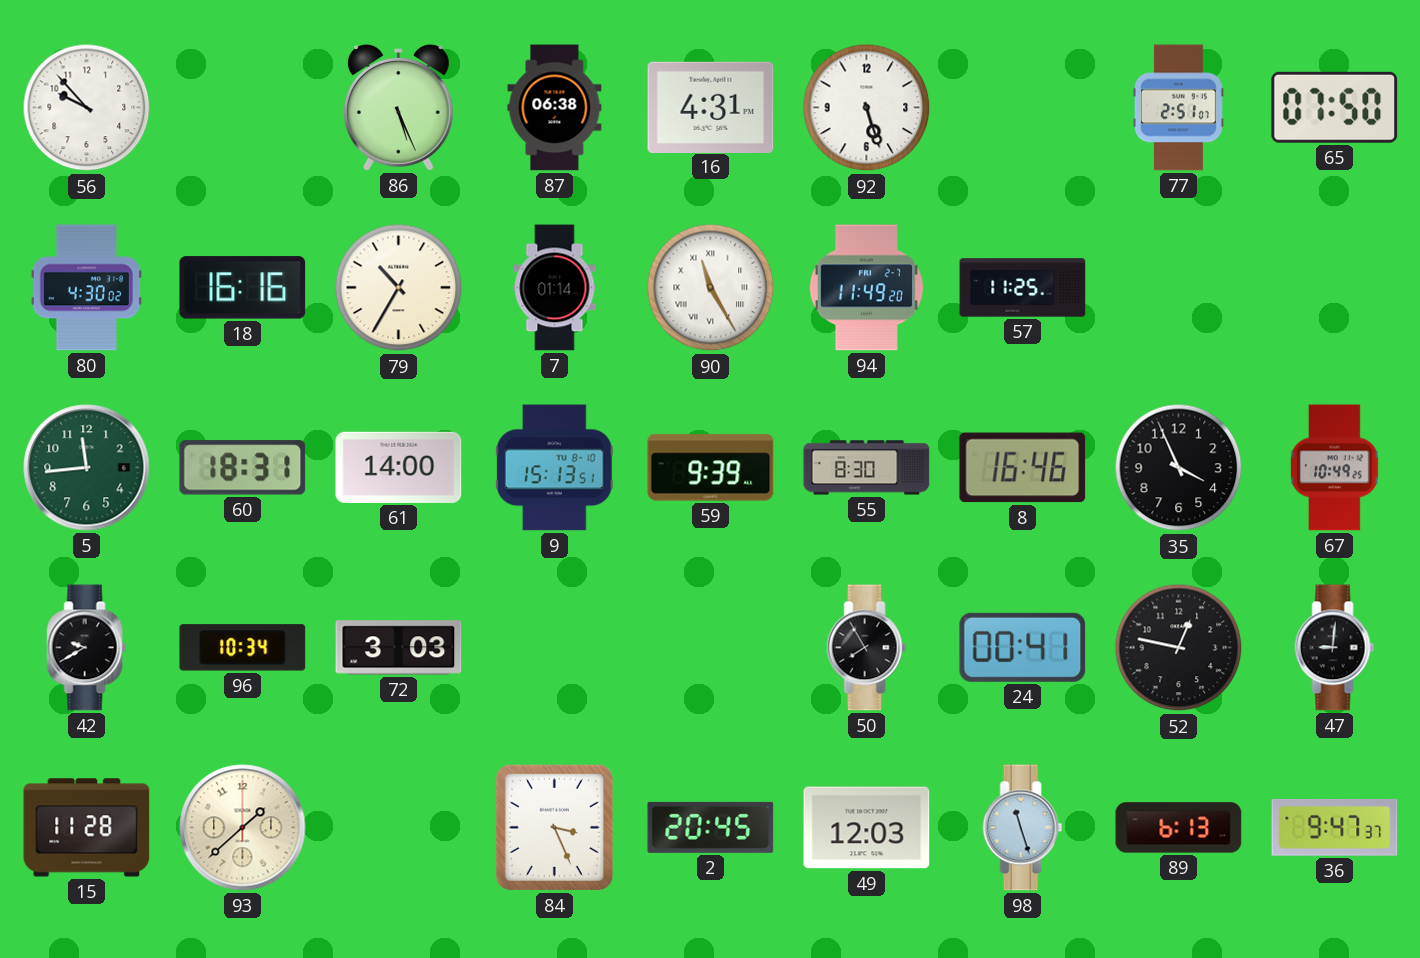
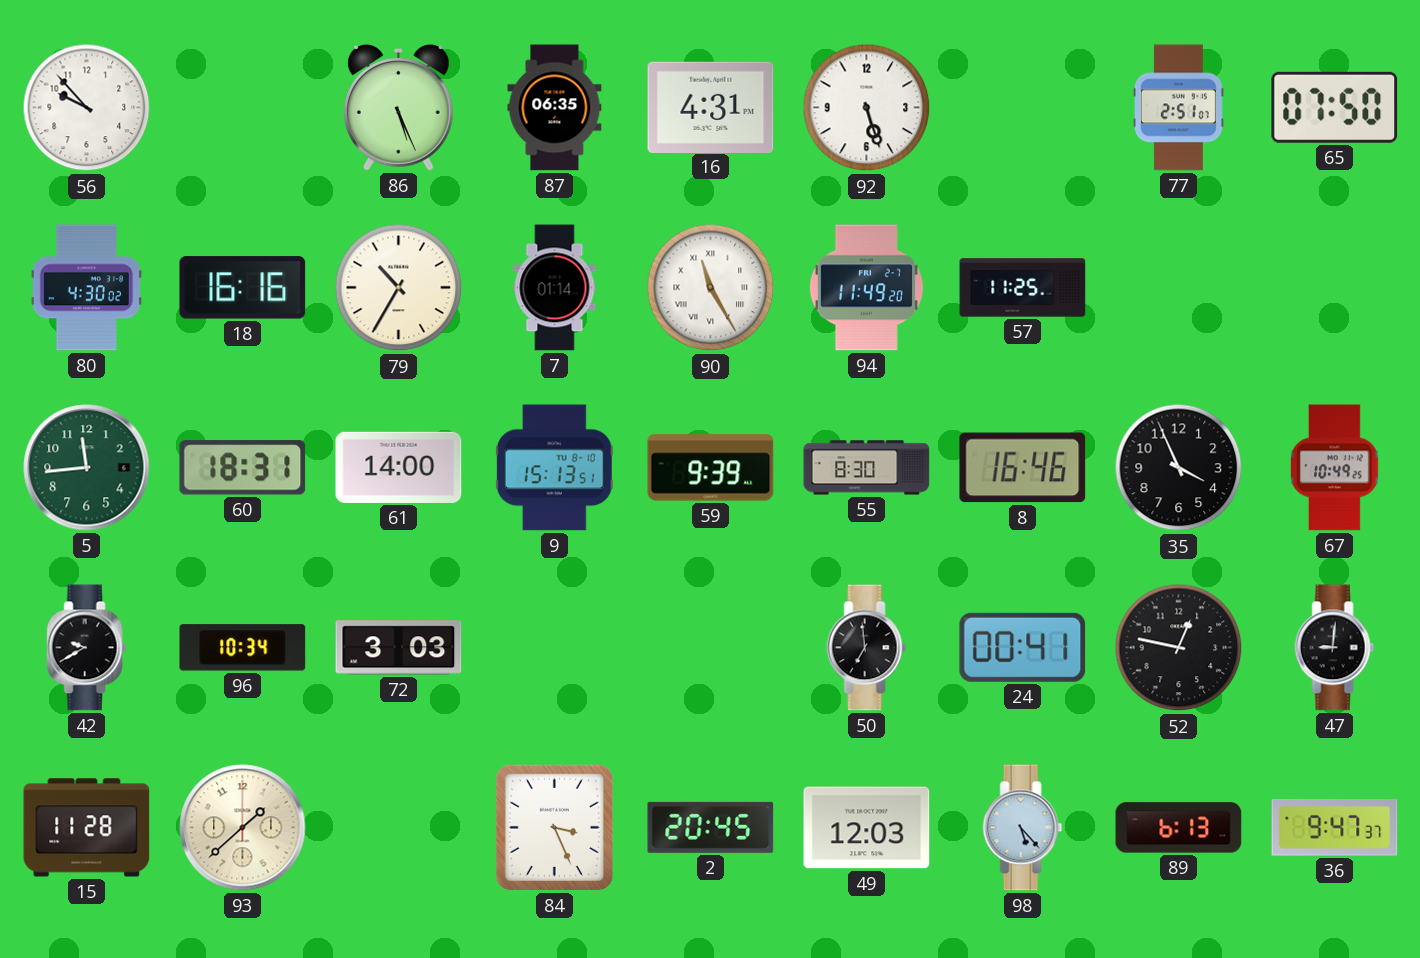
87: 06:38 -> 06:35
50: 7:55 -> 6:59
98: 11:27 -> 5:23
